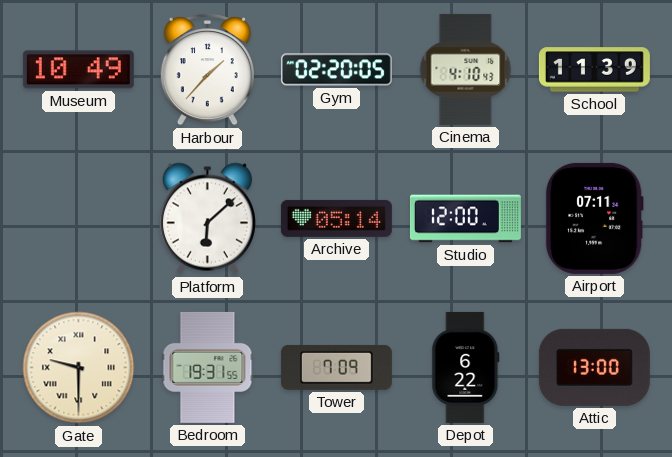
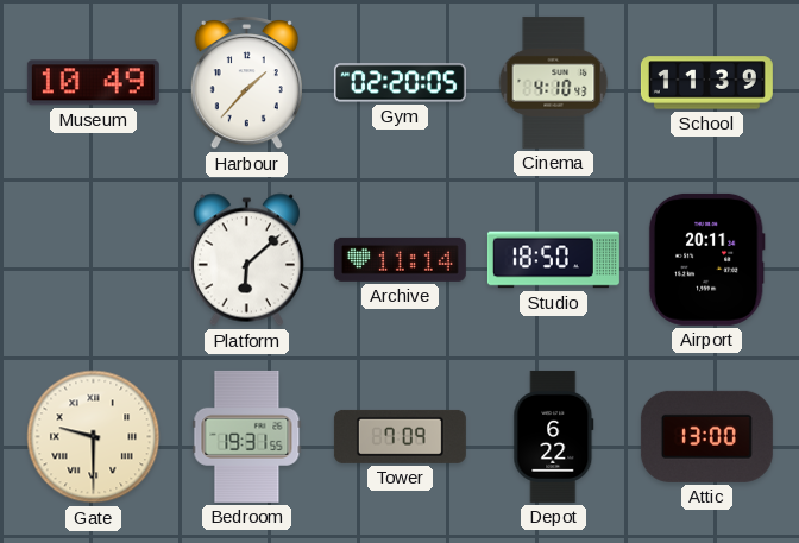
Archive: 05:14 -> 11:14
Studio: 12:00 -> 18:50
Airport: 07:11 -> 20:11
